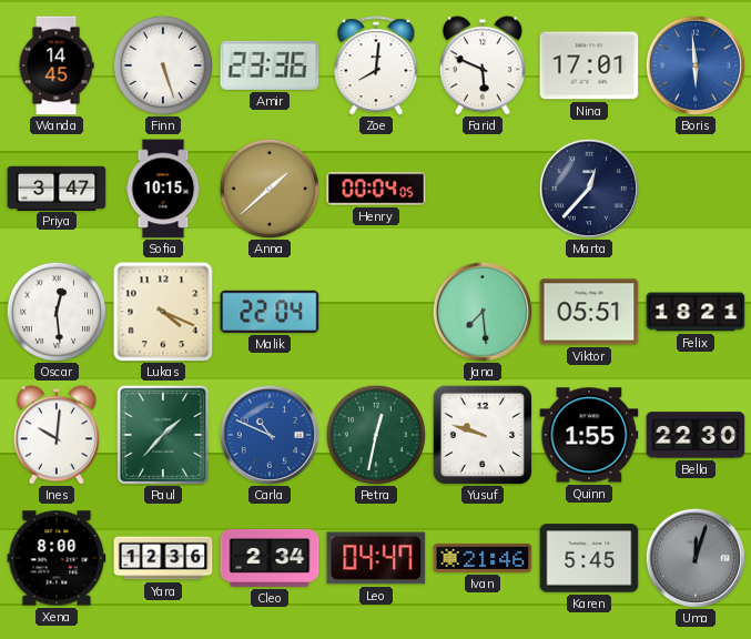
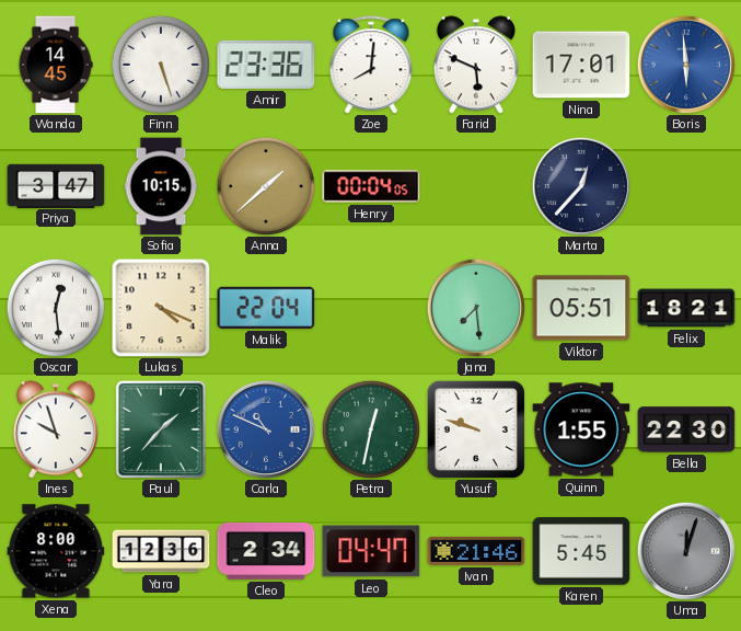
Ines: 10:01 -> 9:57
